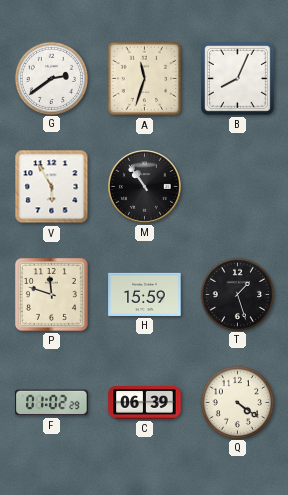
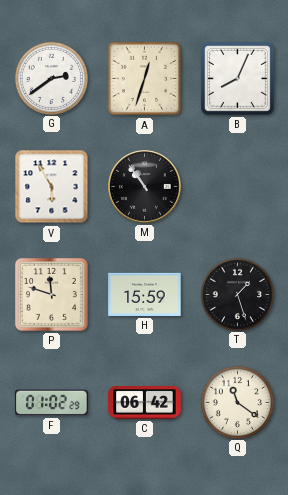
A: 11:33 -> 12:33
C: 06:39 -> 06:42
Q: 4:21 -> 11:21
